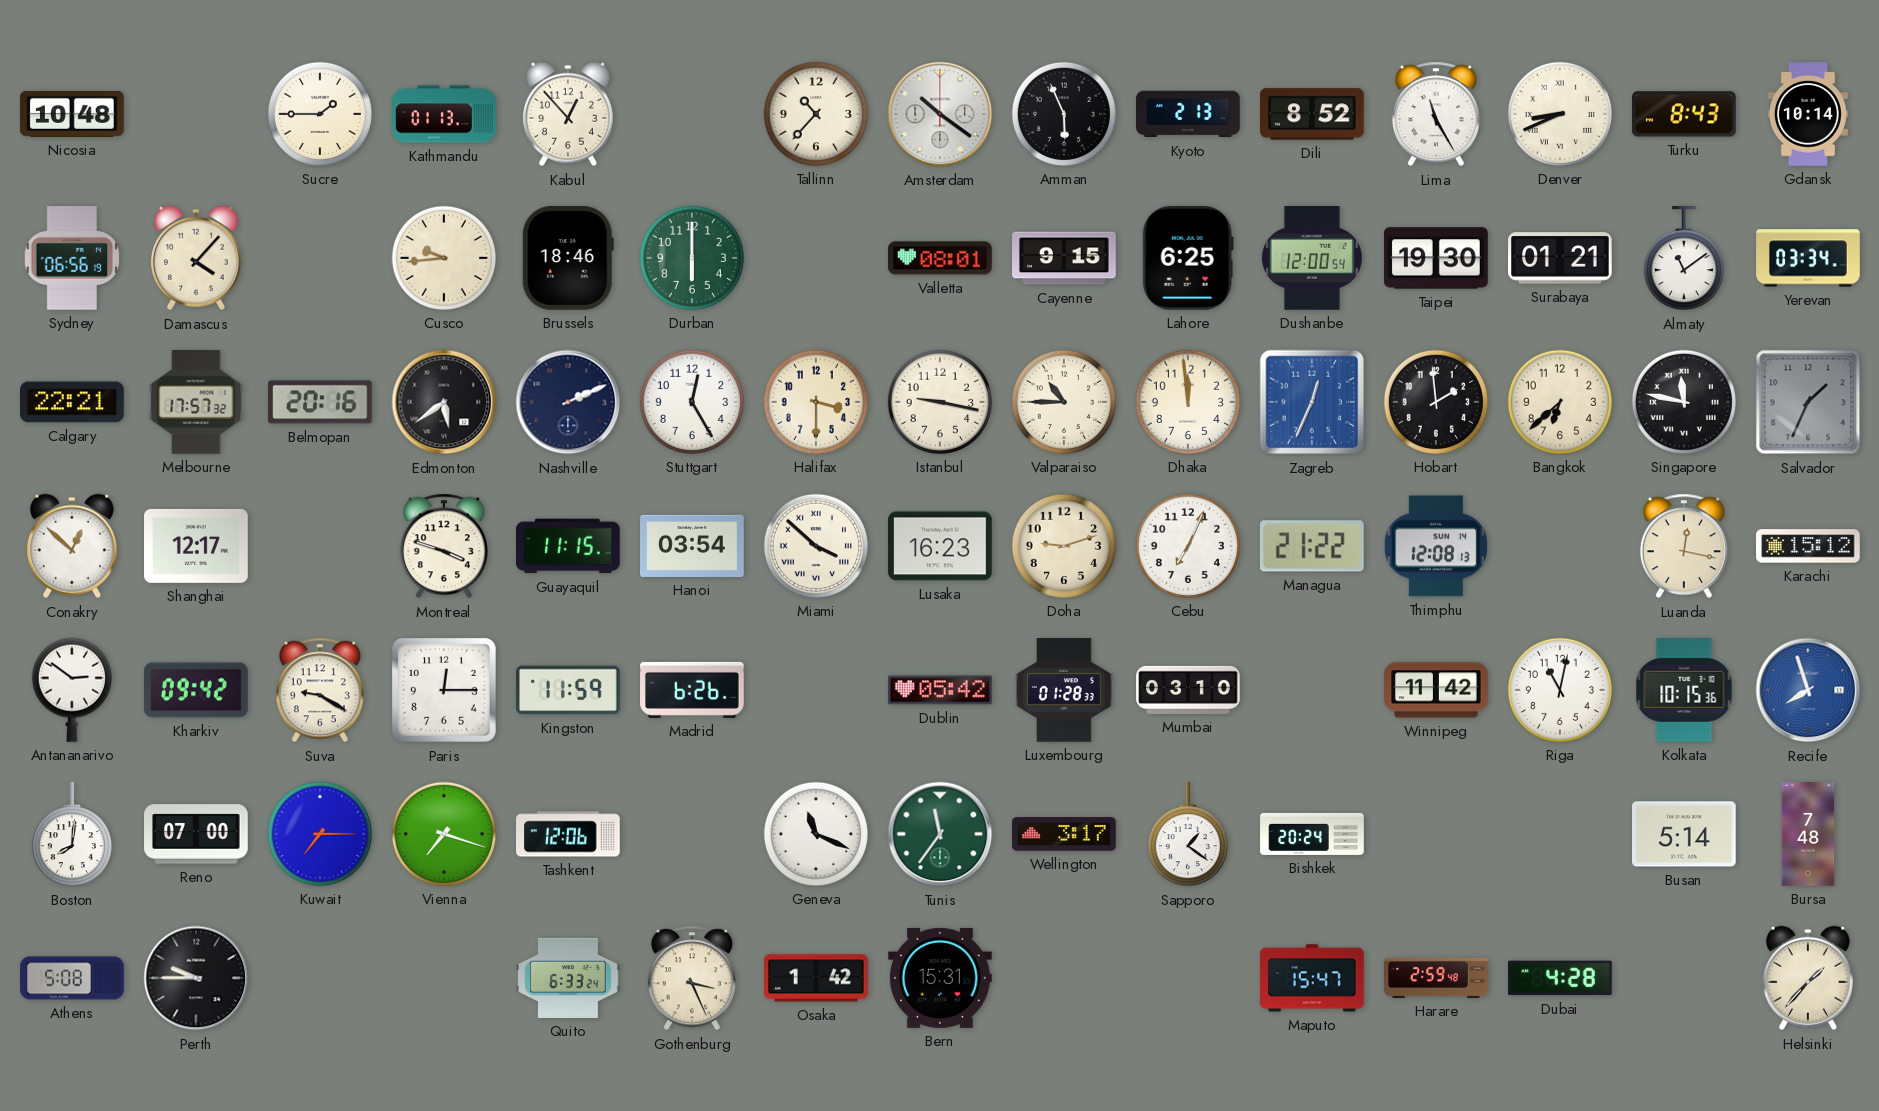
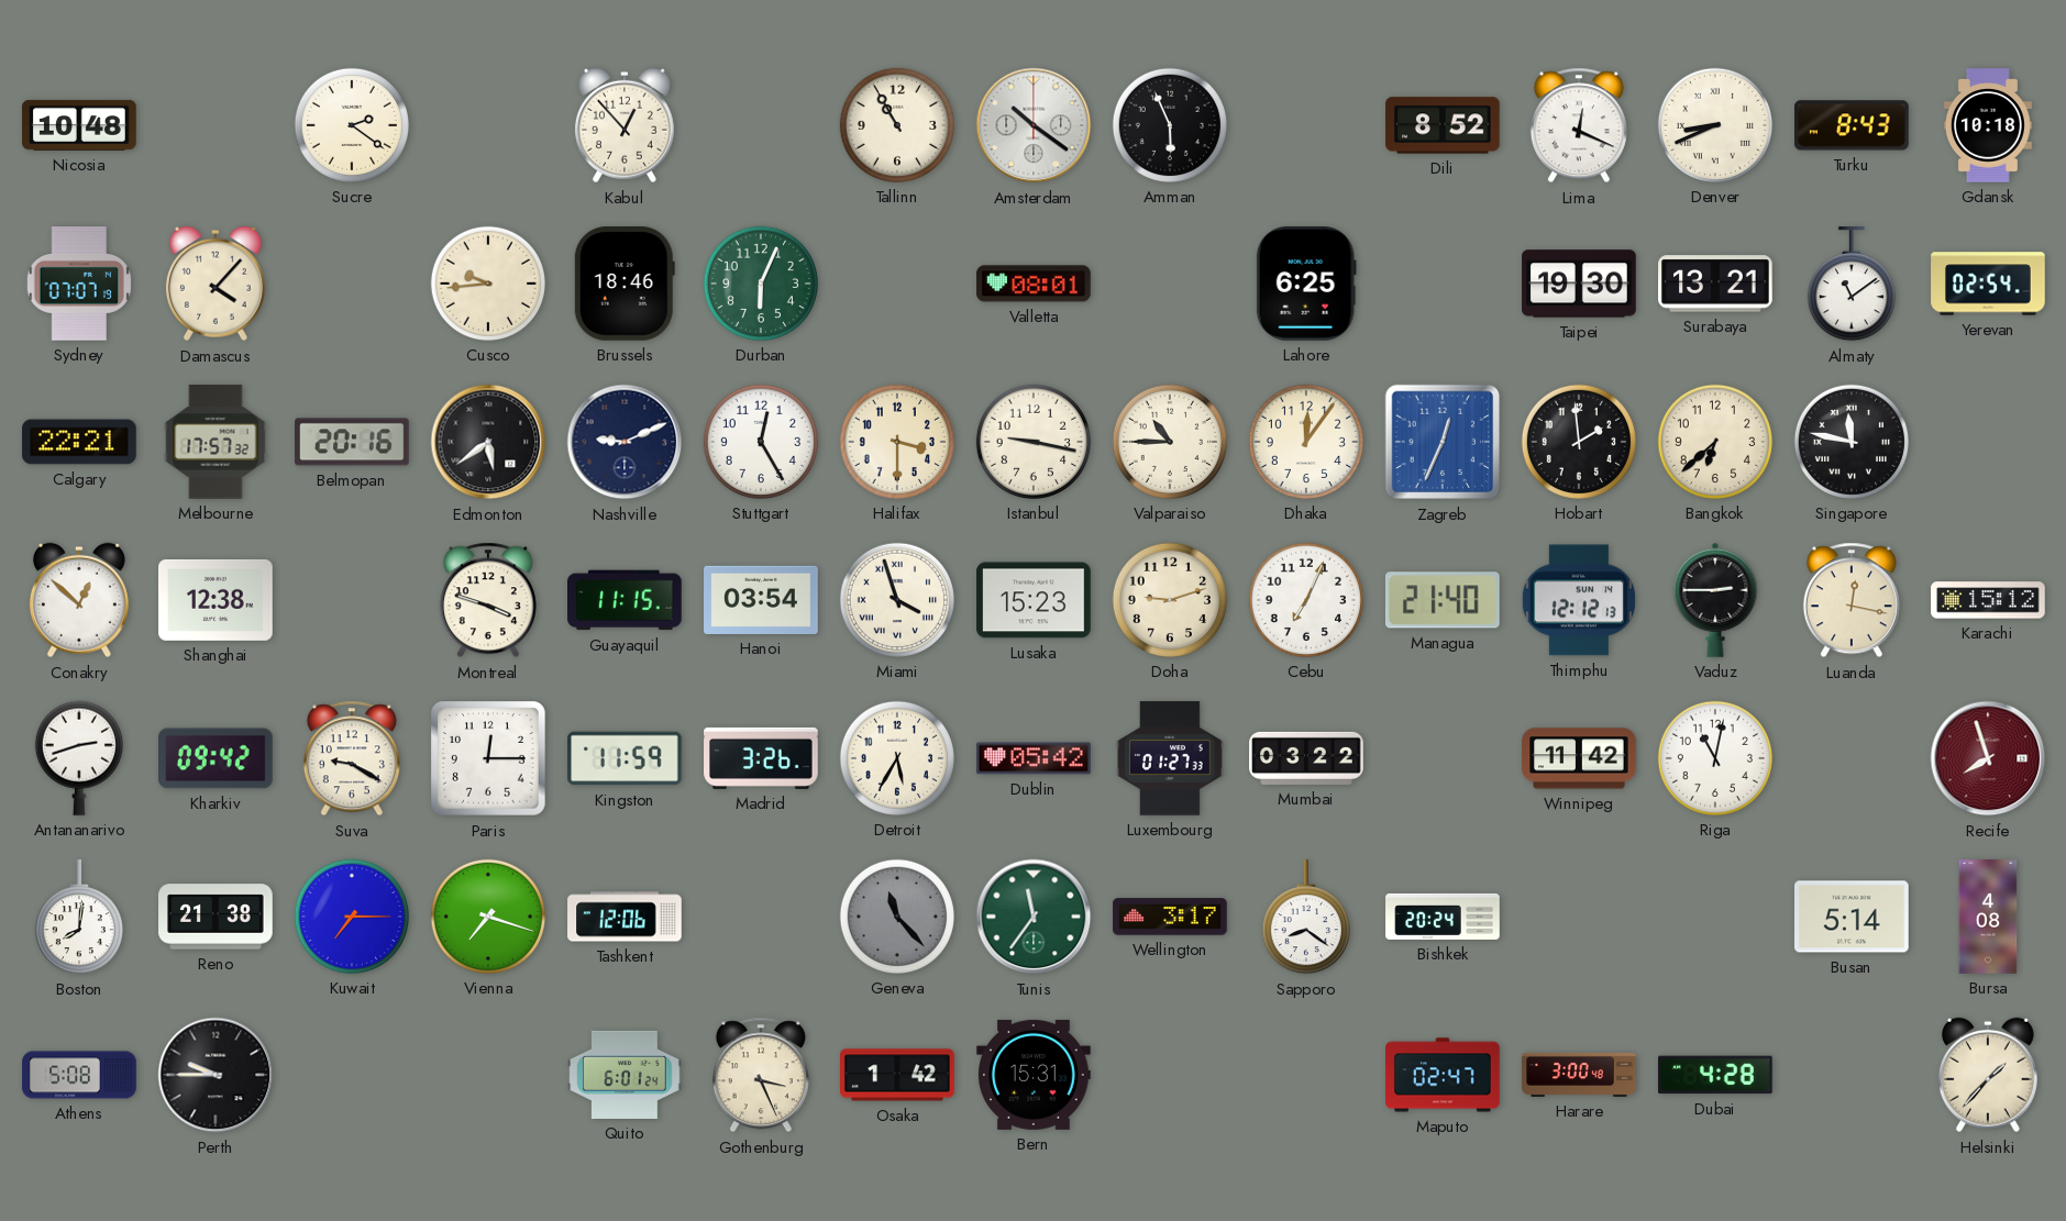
Sucre: 1:45 -> 2:21
Kathmandu: 01:13 -> none
Tallinn: 10:37 -> 10:55
Kyoto: 2:13 -> none
Lima: 11:25 -> 12:19
Gdansk: 10:14 -> 10:18
Sydney: 06:56 -> 07:07
Durban: 6:00 -> 6:04
Cayenne: 9:15 -> none
Dushanbe: 12:00 -> none
Surabaya: 01:21 -> 13:21
Yerevan: 03:34 -> 02:54
Nashville: 2:11 -> 9:11
Dhaka: 11:59 -> 12:06
Salvador: 1:34 -> none
Shanghai: 12:17 -> 12:38
Miami: 3:52 -> 3:57
Lusaka: 16:23 -> 15:23
Managua: 21:22 -> 21:40
Thimphu: 12:08 -> 12:12
Vaduz: none -> 2:45
Antananarivo: 2:51 -> 2:42
Madrid: 6:26 -> 3:26
Detroit: none -> 5:35
Luxembourg: 01:28 -> 01:27
Mumbai: 03:10 -> 03:22
Kolkata: 10:15 -> none
Recife dial: blue -> burgundy
Reno: 07:00 -> 21:38
Geneva: 11:19 -> 11:23
Geneva dial: white -> grey
Sapporo: 1:21 -> 8:21
Bursa: 7:48 -> 4:08
Quito: 6:33 -> 6:01
Maputo: 15:47 -> 02:47
Harare: 2:59 -> 3:00
